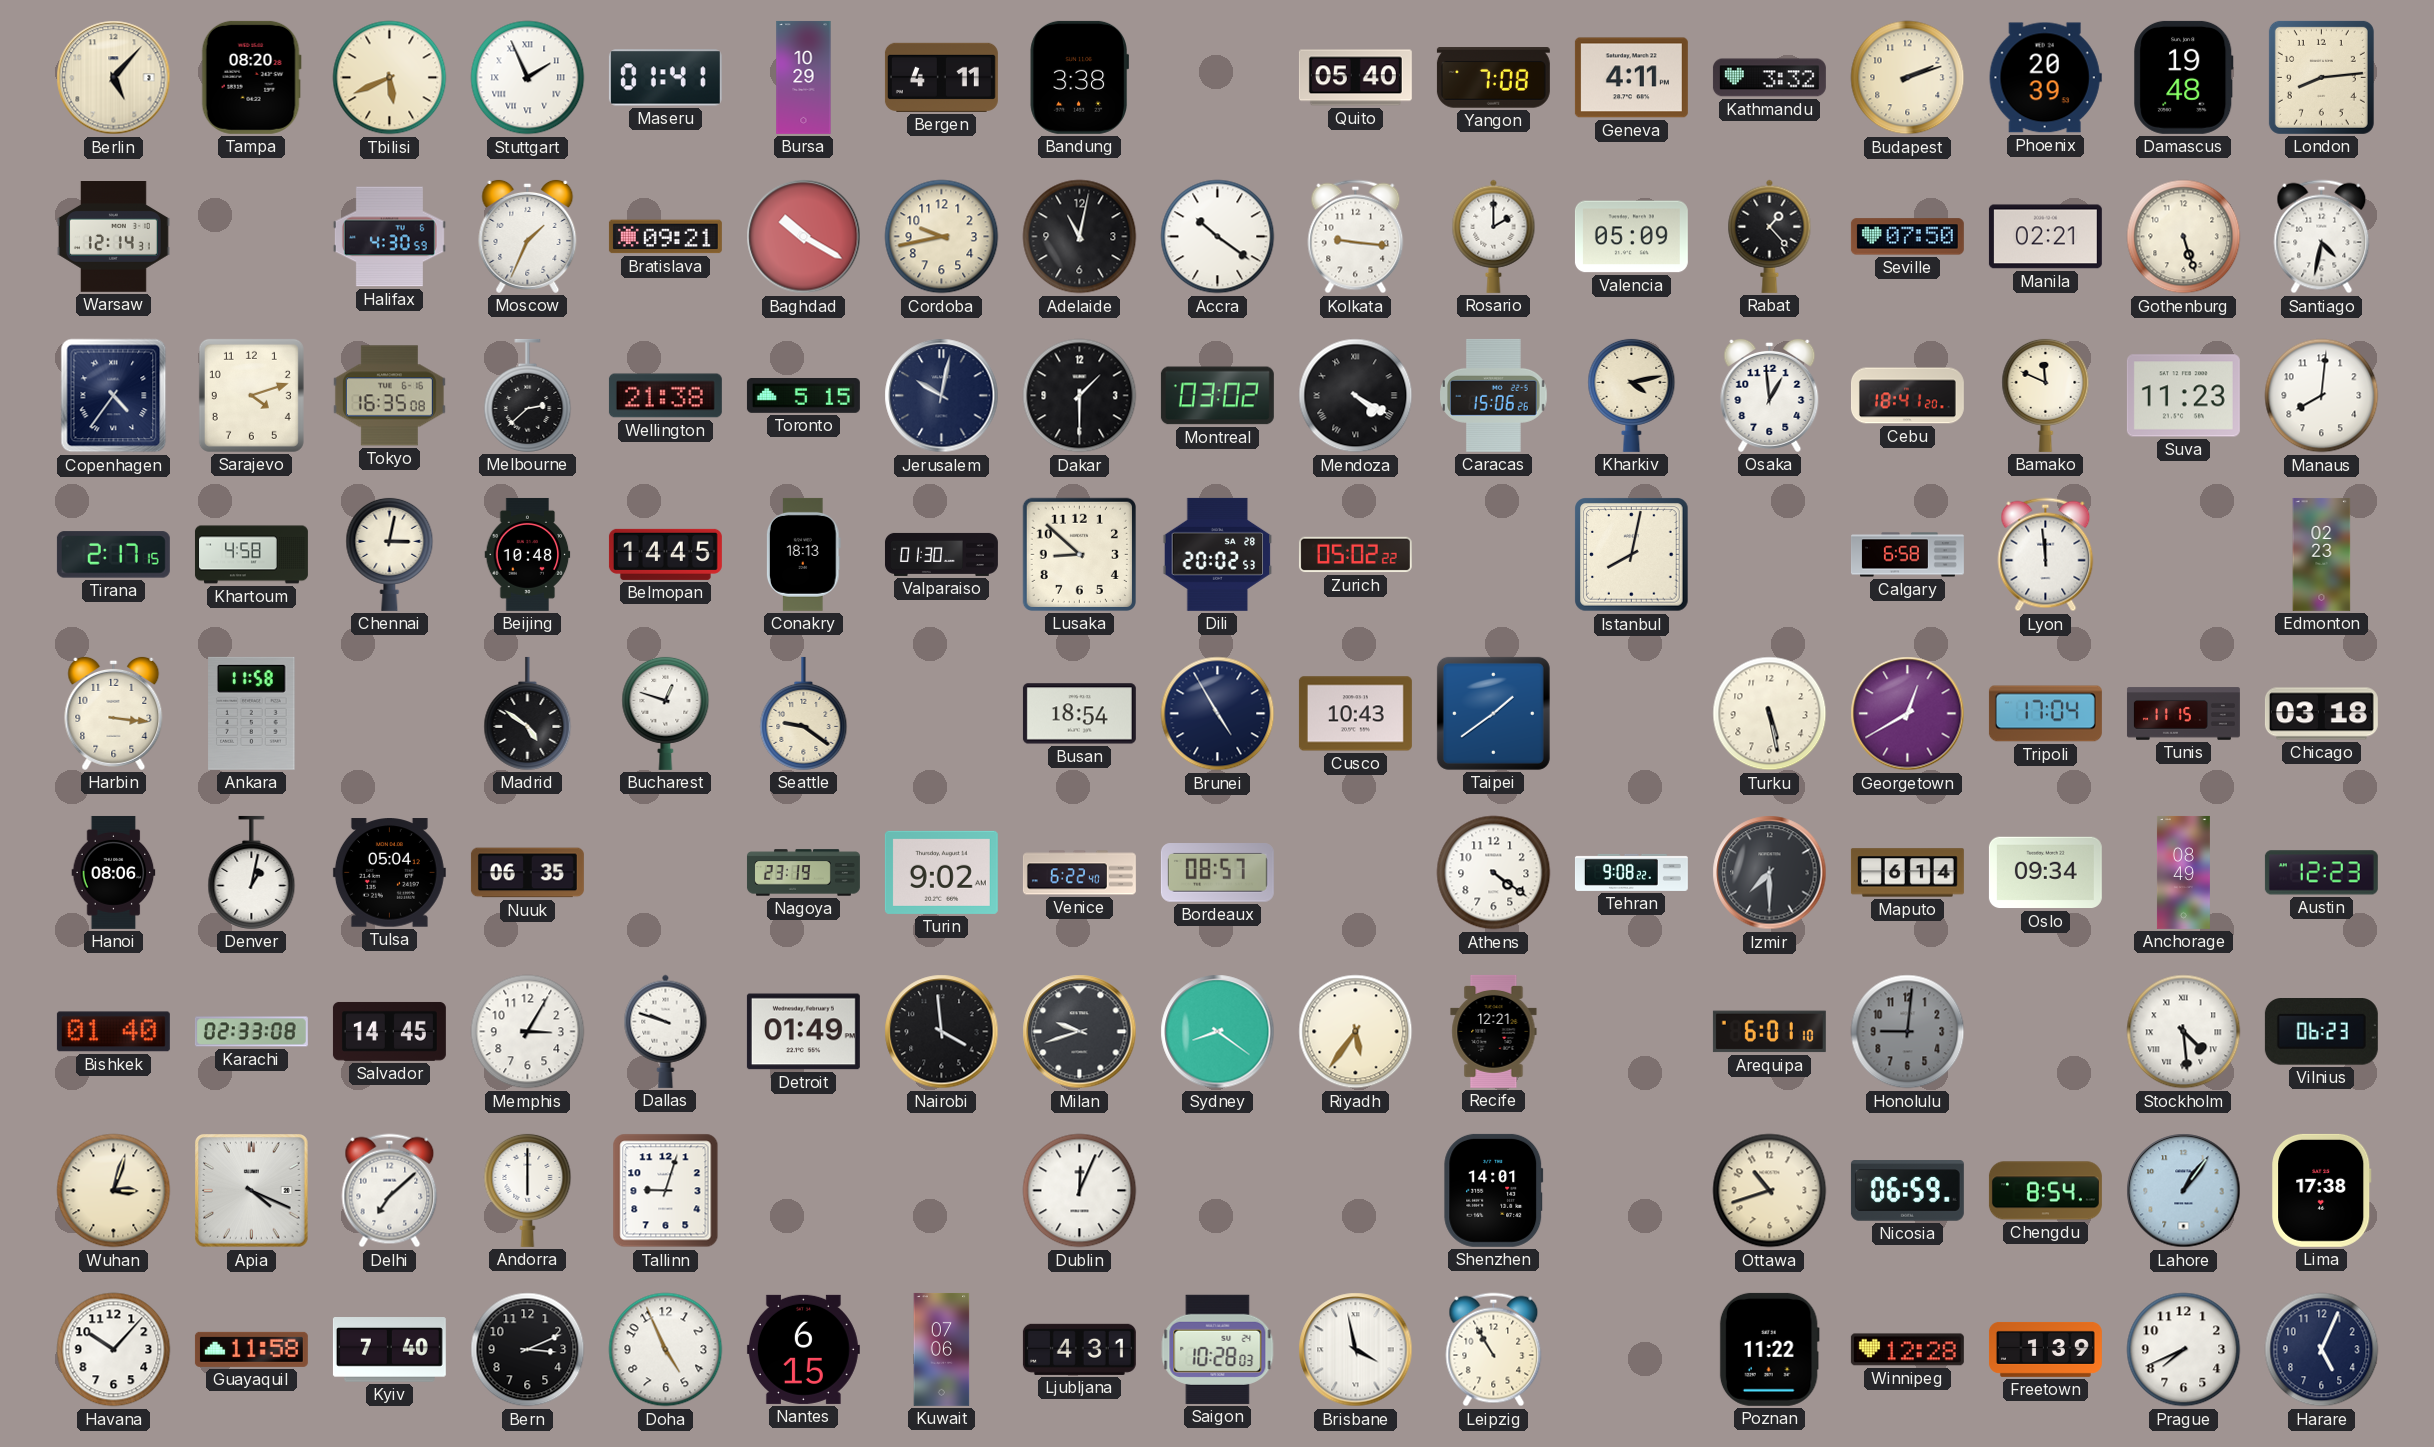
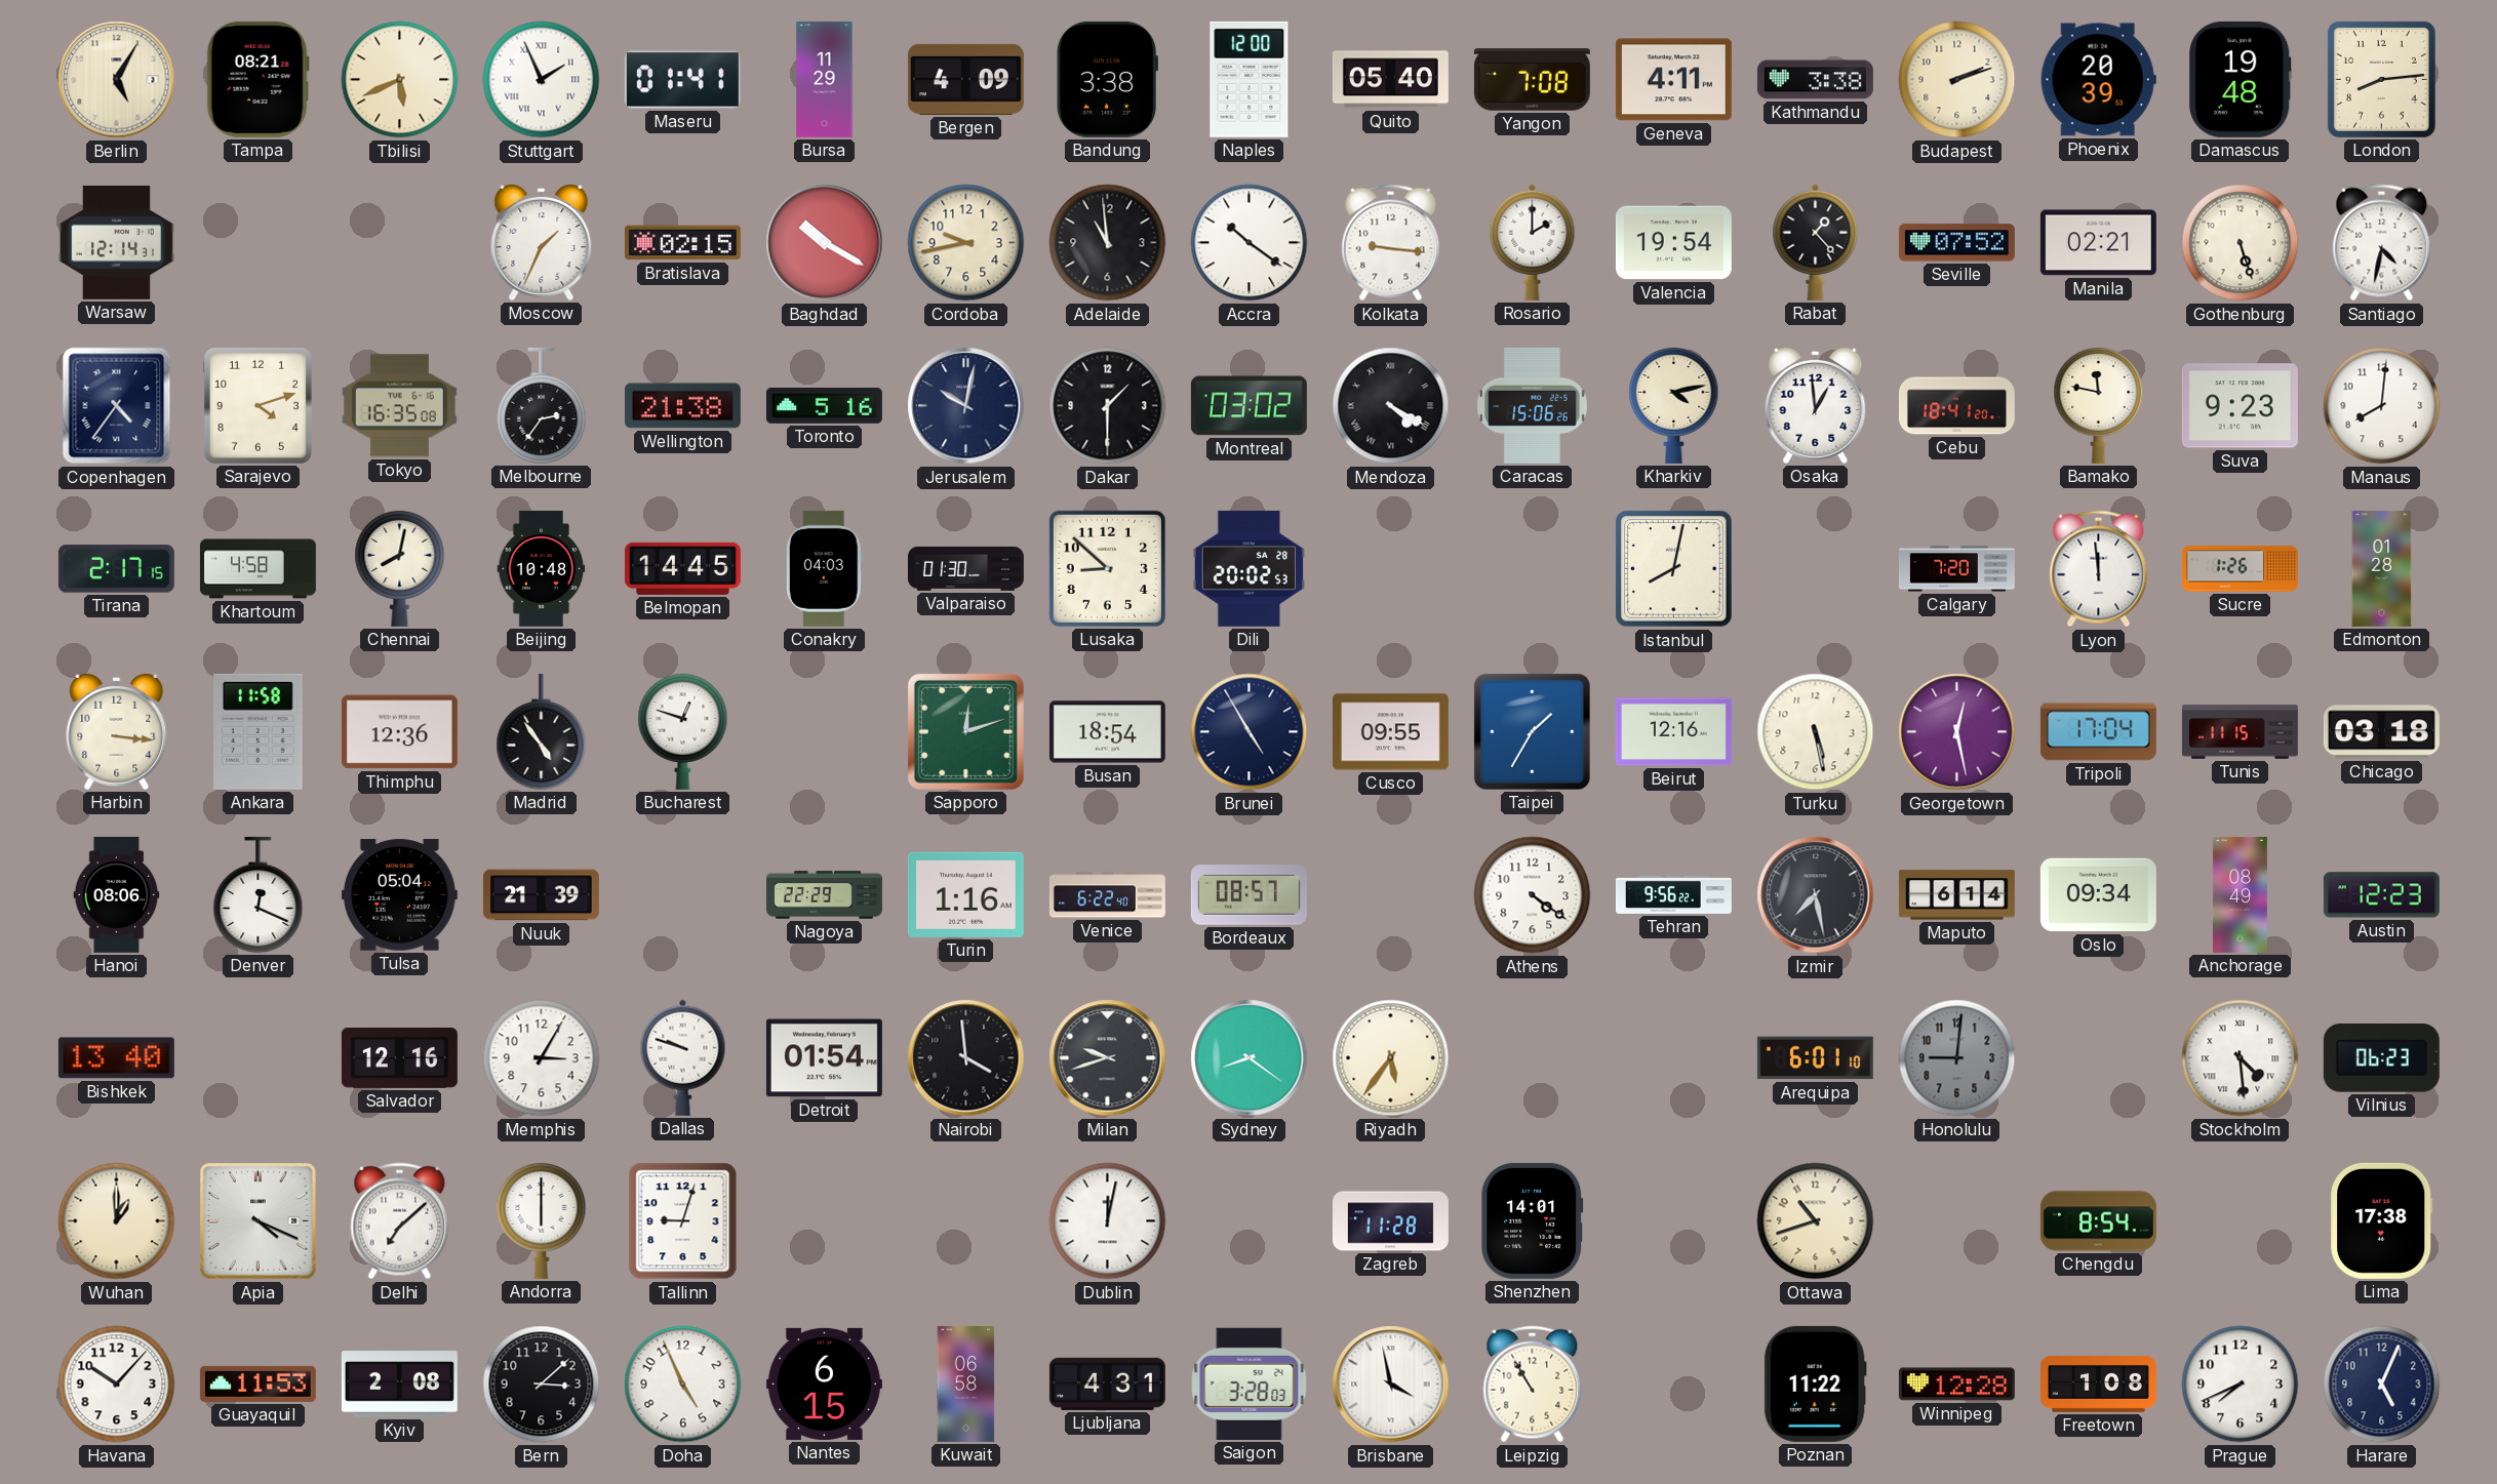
Berlin: 5:07 -> 5:05
Tampa: 08:20 -> 08:21
Bursa: 10:29 -> 11:29
Bergen: 4:11 -> 4:09
Naples: none -> 12:00
Kathmandu: 3:32 -> 3:38
Halifax: 4:30 -> none
Bratislava: 09:21 -> 02:15
Adelaide: 11:02 -> 10:59
Valencia: 05:09 -> 19:54
Seville: 07:50 -> 07:52
Melbourne: 2:38 -> 2:36
Toronto: 5:15 -> 5:16
Bamako: 11:49 -> 11:47
Suva: 11:23 -> 9:23
Chennai: 3:02 -> 8:02
Conakry: 18:13 -> 04:03
Zurich: 05:02 -> none
Calgary: 6:58 -> 7:20
Sucre: none -> 1:26
Edmonton: 02:23 -> 01:28
Thimphu: none -> 12:36
Madrid: 4:51 -> 4:54
Seattle: 9:21 -> none
Sapporo: none -> 12:12
Cusco: 10:43 -> 09:55
Taipei: 1:39 -> 1:35
Beirut: none -> 12:16
Georgetown: 12:40 -> 12:28
Denver: 1:02 -> 12:19
Nuuk: 06:35 -> 21:39
Nagoya: 23:19 -> 22:29
Turin: 9:02 -> 1:16
Tehran: 9:08 -> 9:56
Izmir: 7:30 -> 7:28
Bishkek: 01:40 -> 13:40
Karachi: 02:33 -> none
Salvador: 14:45 -> 12:16
Detroit: 01:49 -> 01:54
Recife: 12:21 -> none
Wuhan: 3:03 -> 1:00
Dublin: 12:04 -> 12:02
Zagreb: none -> 11:28
Nicosia: 06:59 -> none
Lahore: 1:06 -> none
Guayaquil: 11:58 -> 11:53
Kyiv: 7:40 -> 2:08
Bern: 3:11 -> 3:08
Kuwait: 07:06 -> 06:58
Saigon: 10:28 -> 3:28
Freetown: 1:39 -> 1:08
